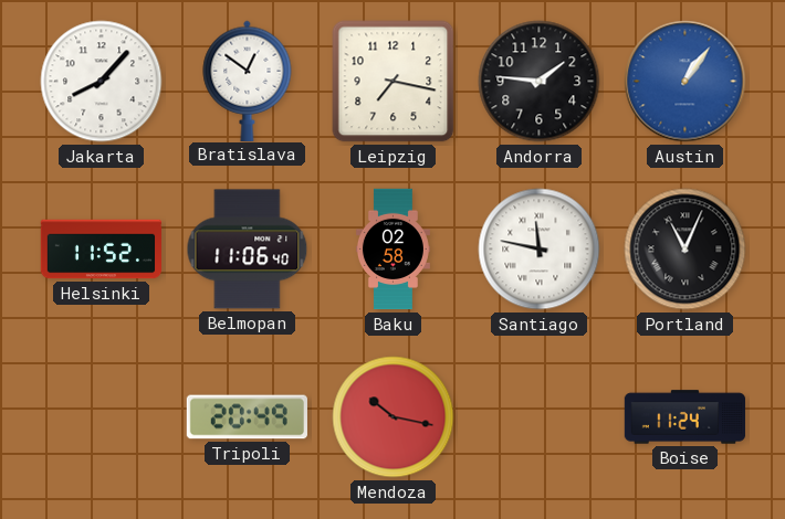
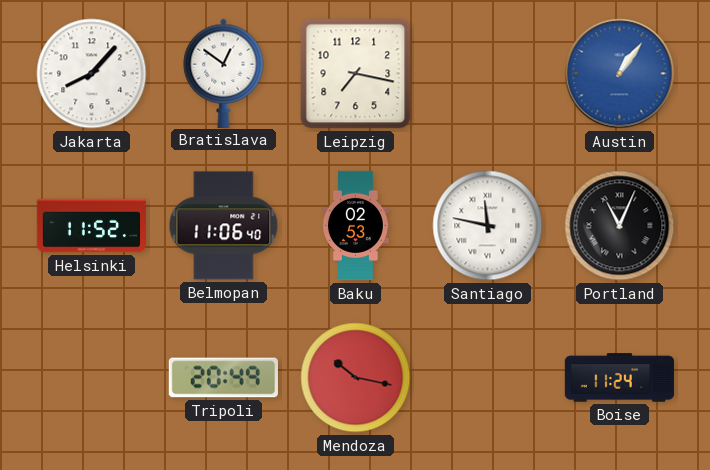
Andorra: 1:46 -> none
Baku: 02:58 -> 02:53
